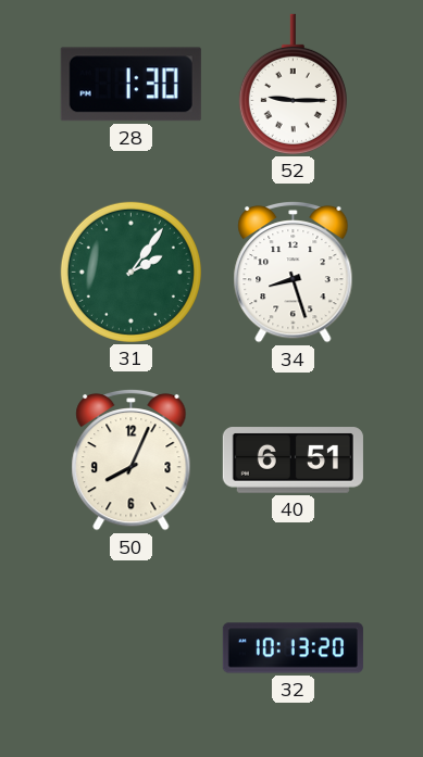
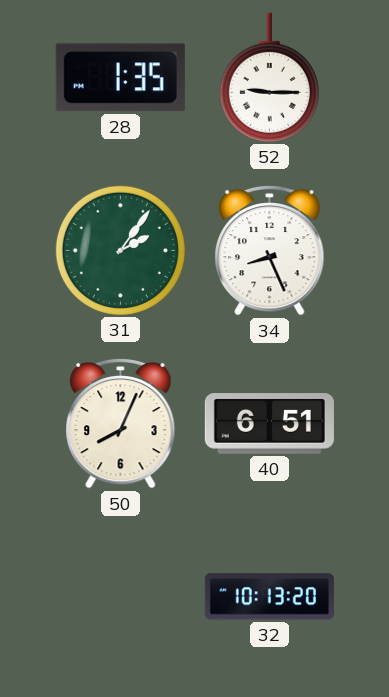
28: 1:30 -> 1:35
34: 8:27 -> 8:26
